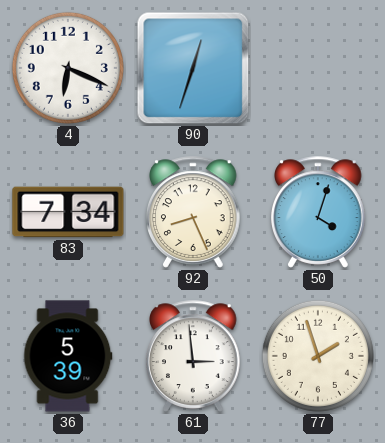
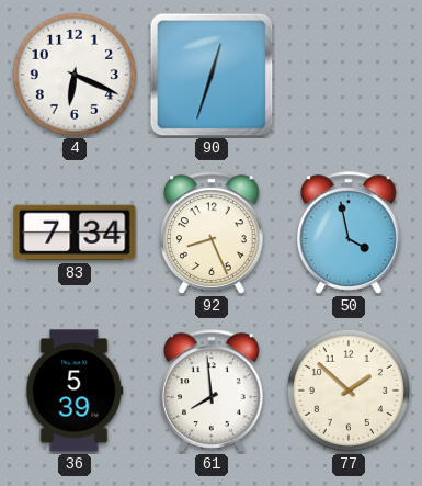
50: 4:03 -> 3:58
61: 2:59 -> 7:59
77: 1:57 -> 1:52
